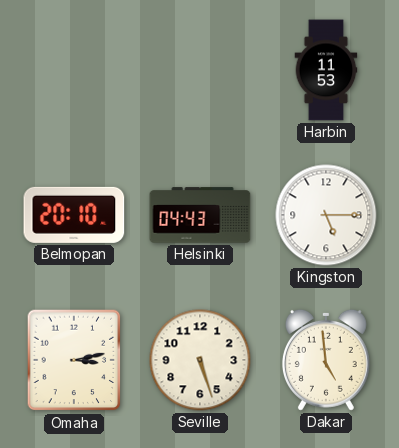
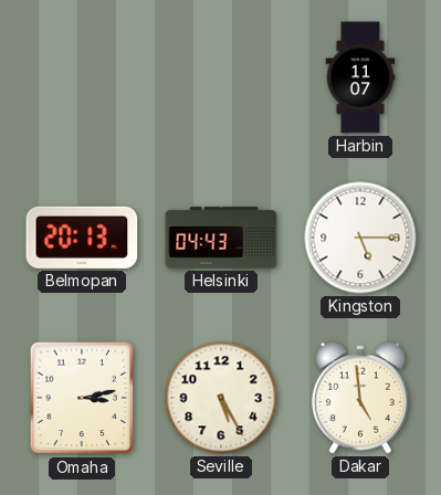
Harbin: 11:53 -> 11:07
Belmopan: 20:10 -> 20:13
Seville: 5:27 -> 5:25
